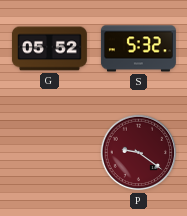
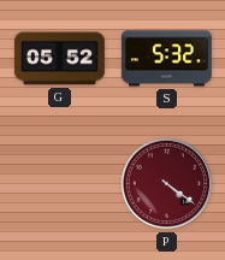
P: 9:21 -> 4:21
